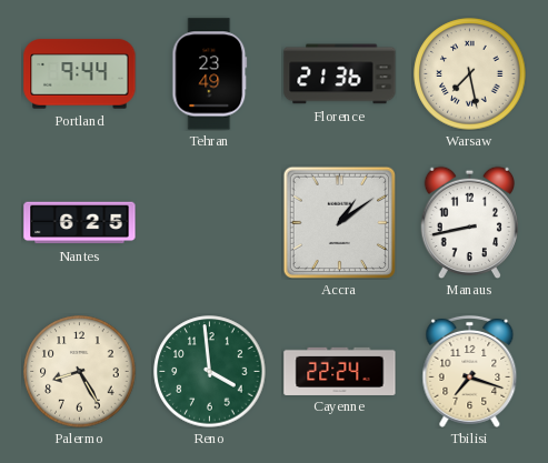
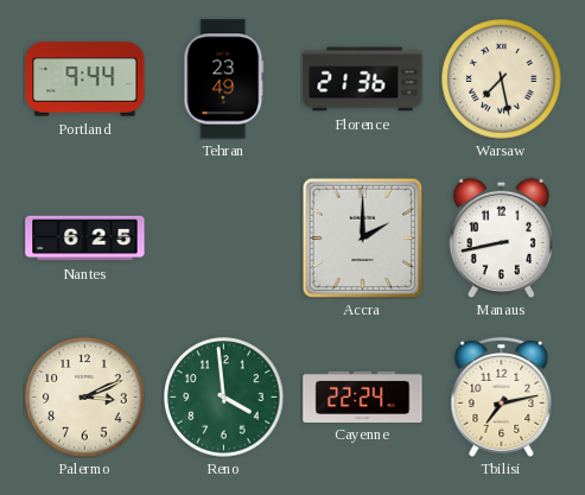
Accra: 1:09 -> 2:00
Palermo: 8:25 -> 3:11
Tbilisi: 7:18 -> 7:13
